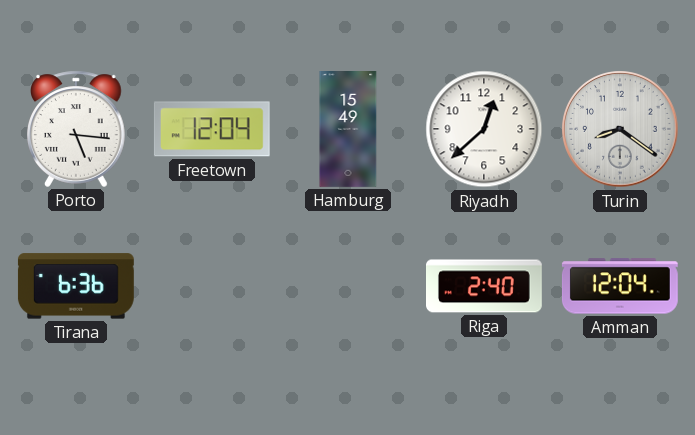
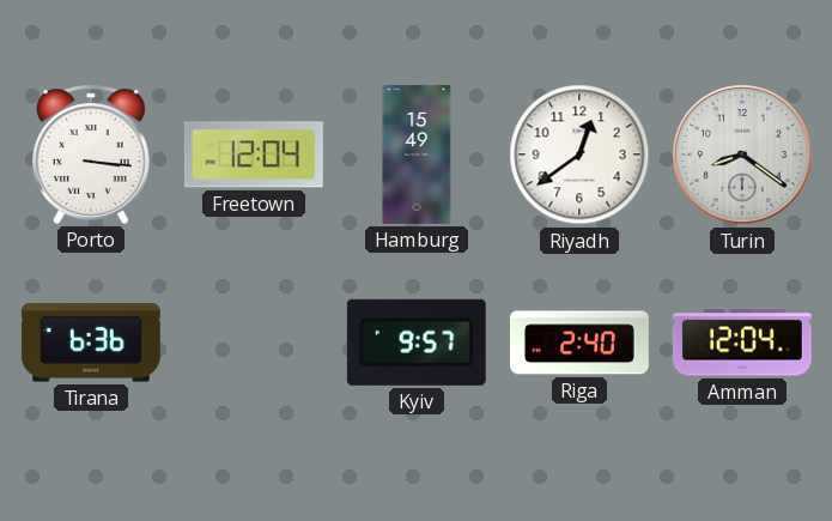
Porto: 5:16 -> 3:16
Riyadh: 12:38 -> 12:39
Kyiv: none -> 9:57
